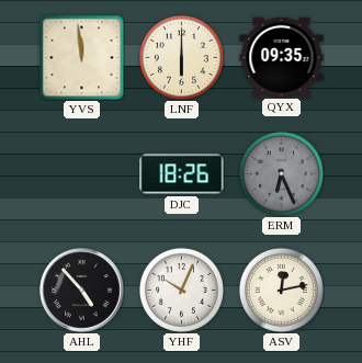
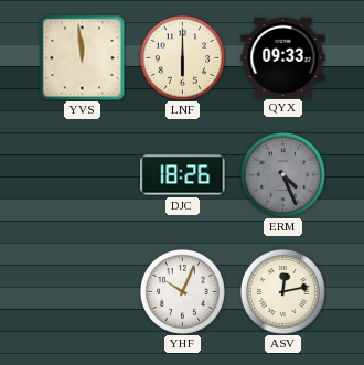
QYX: 09:35 -> 09:33
ERM: 6:26 -> 4:26
AHL: 4:53 -> none
